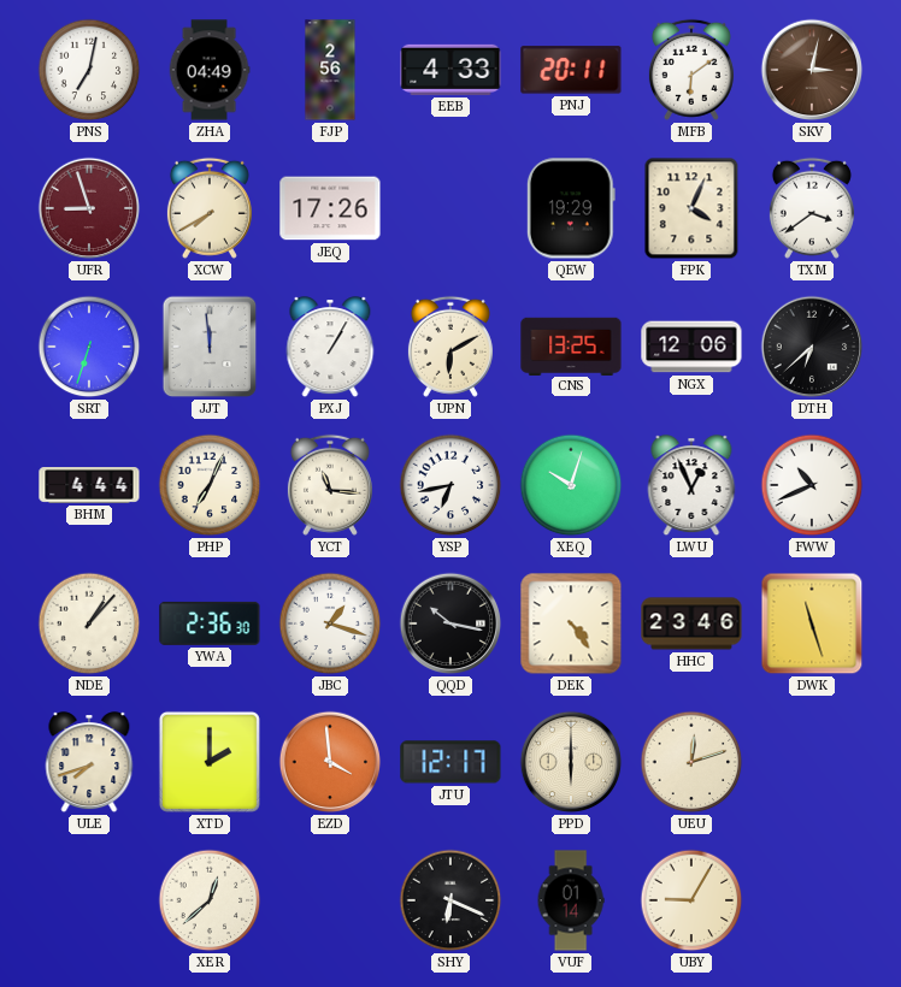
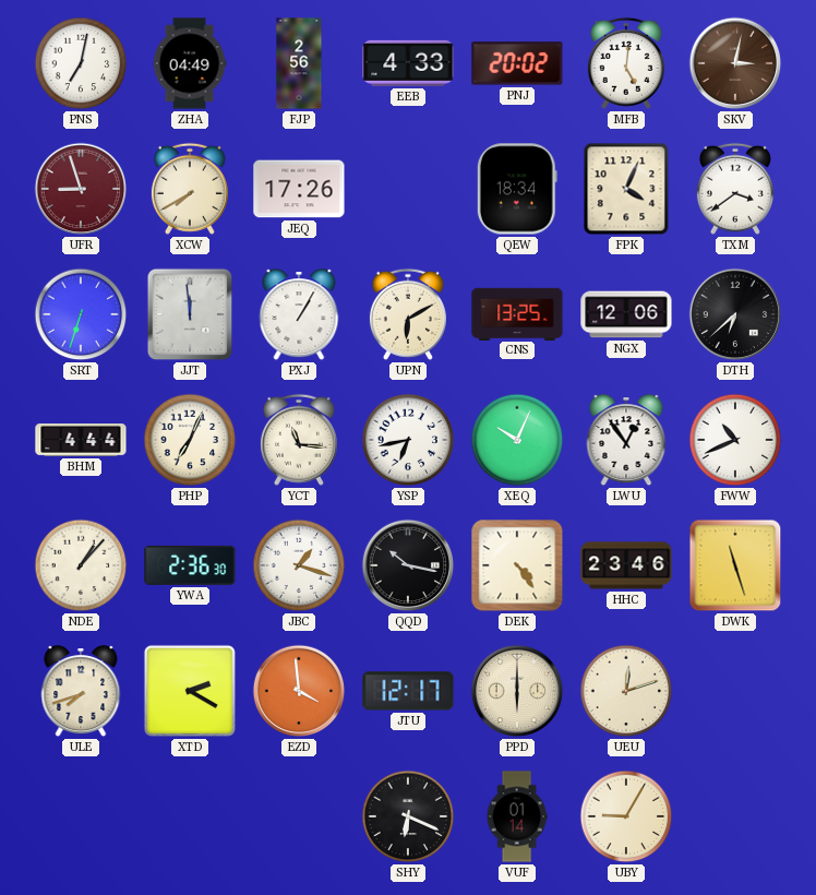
PNJ: 20:11 -> 20:02
MFB: 6:09 -> 5:01
QEW: 19:29 -> 18:34
XEQ: 10:03 -> 10:04
LWU: 12:56 -> 12:54
XTD: 2:00 -> 2:20
XER: 12:38 -> none
